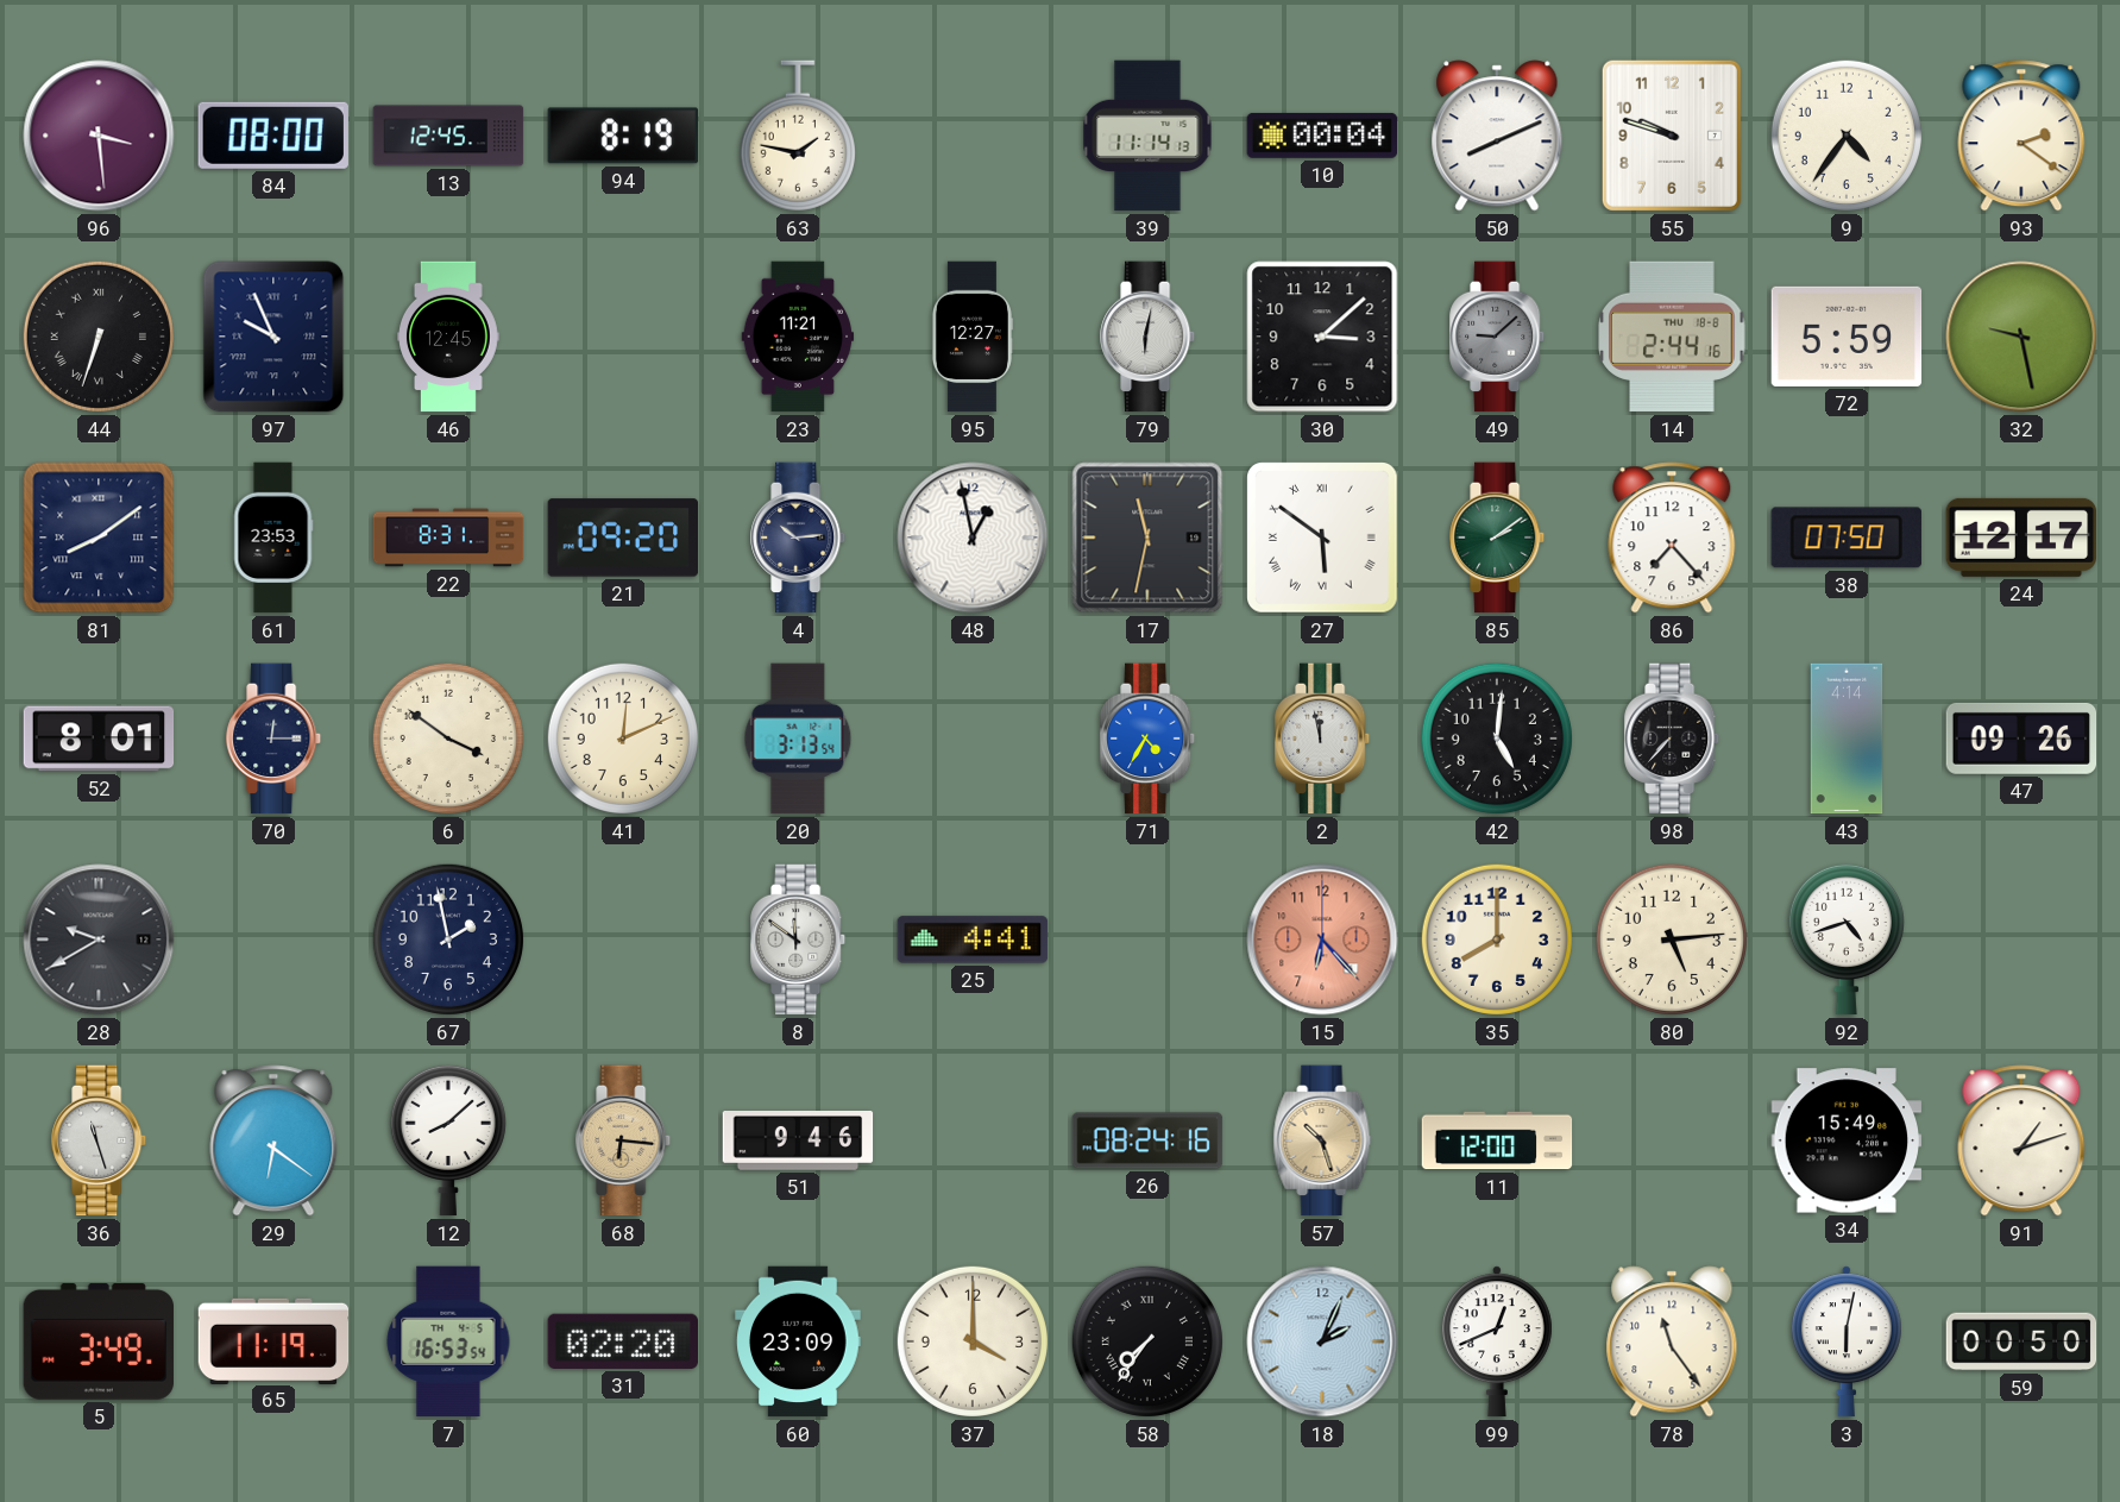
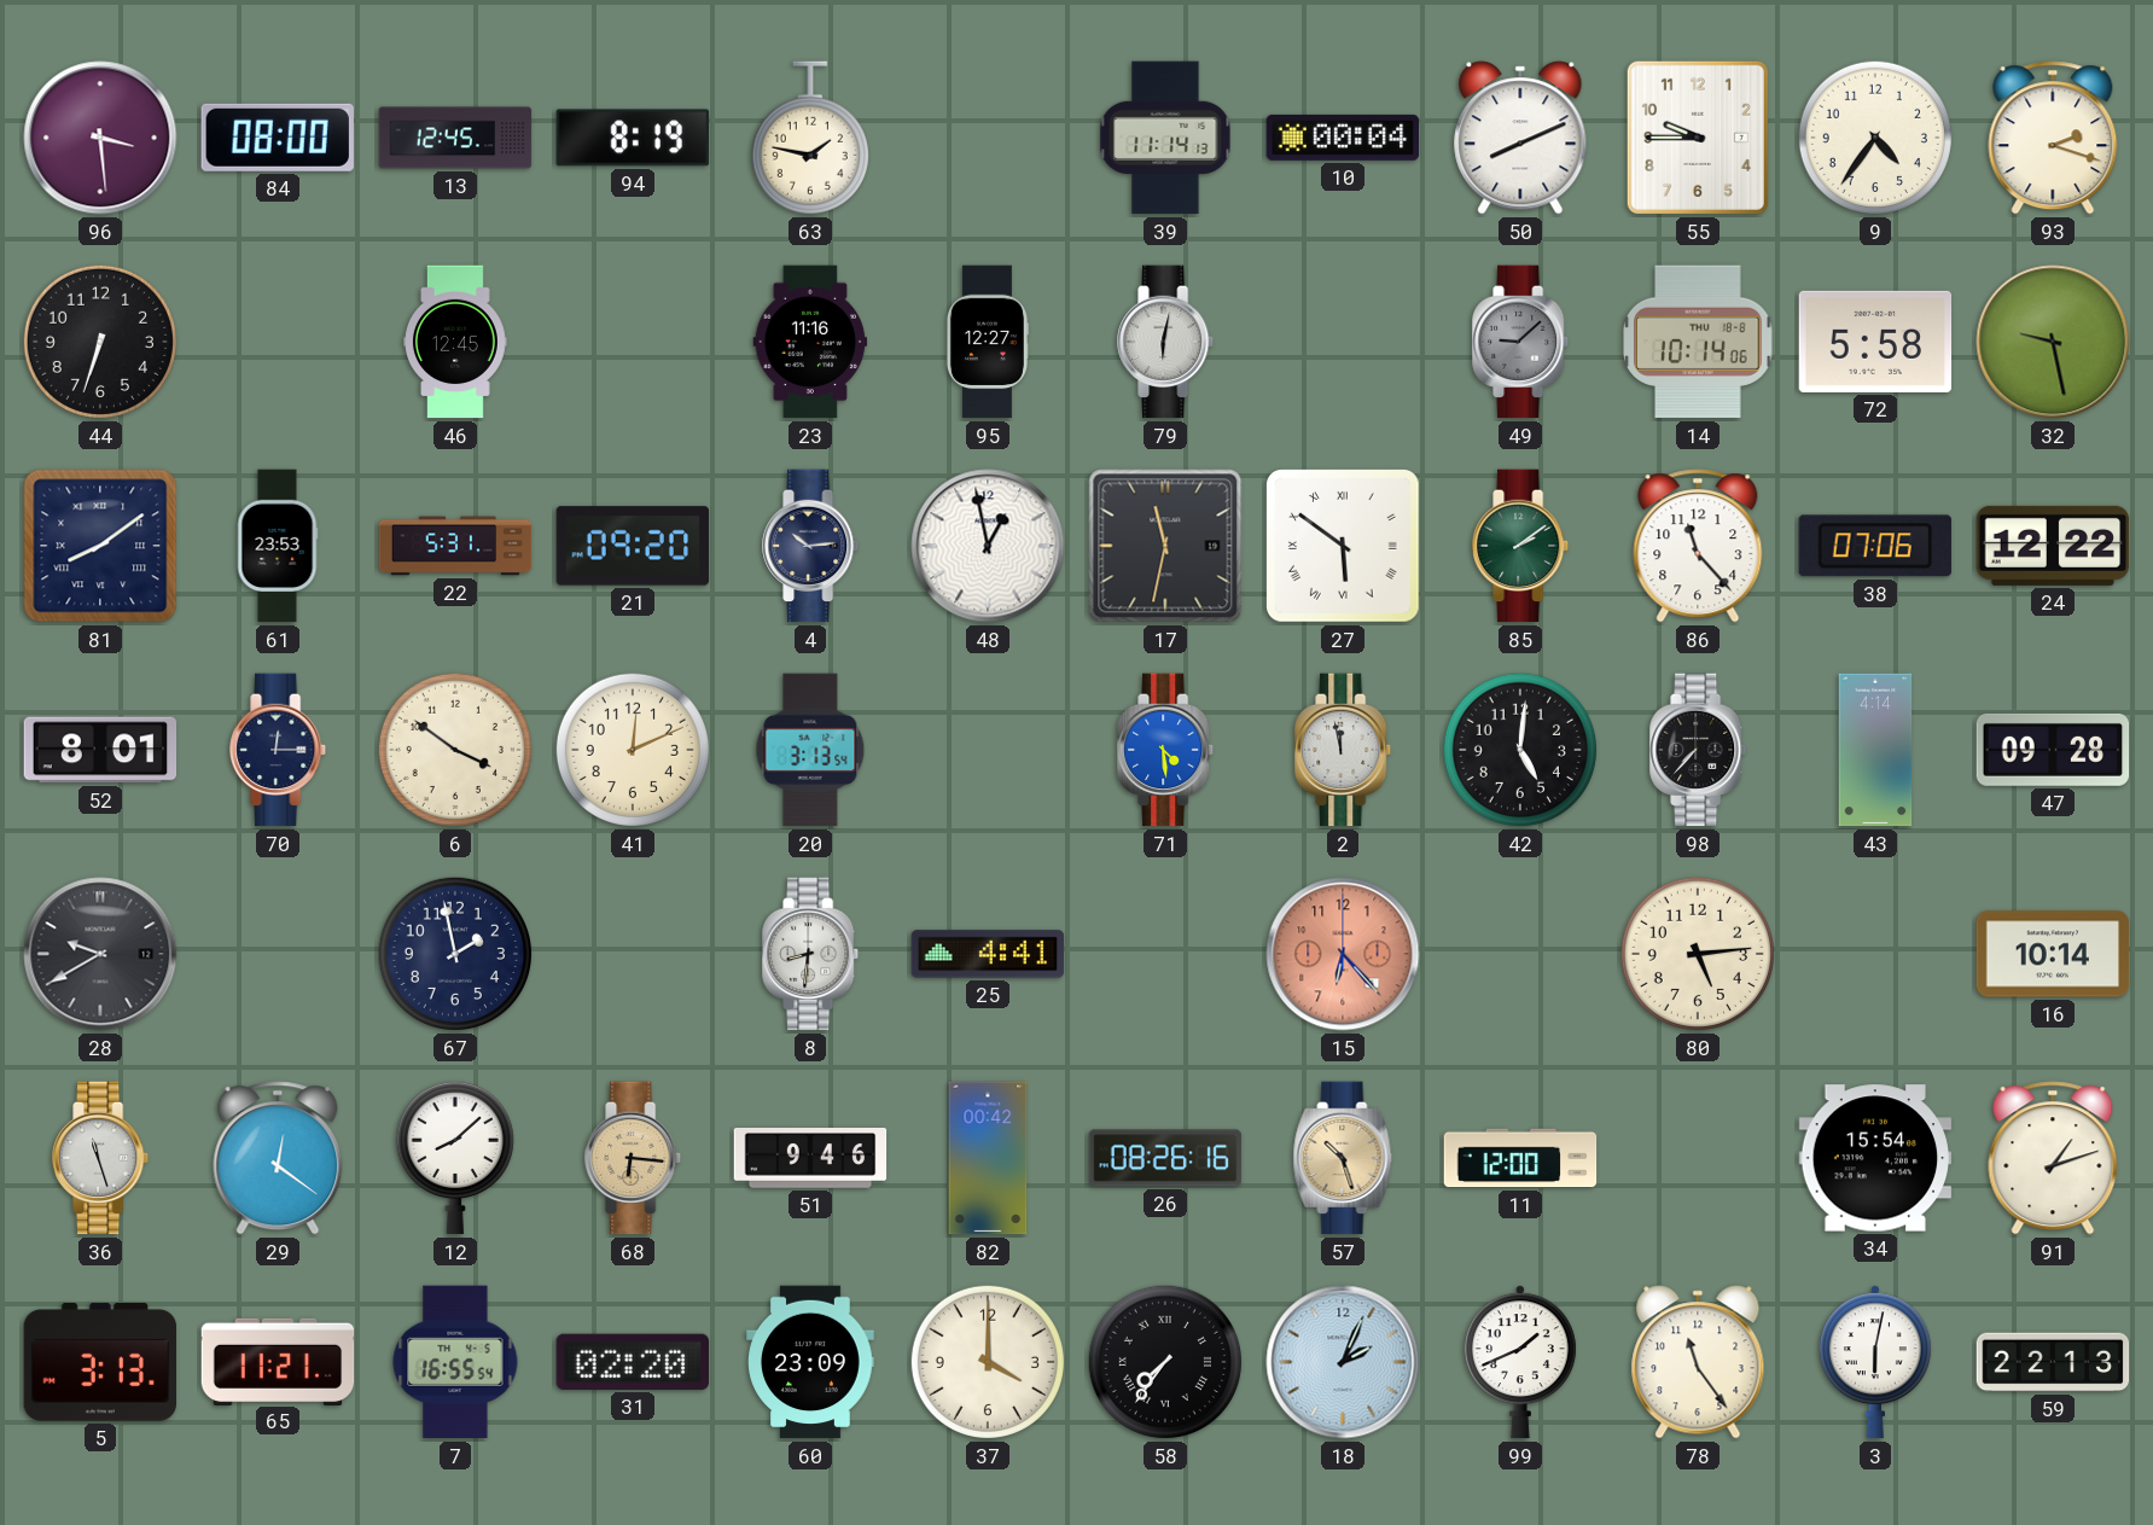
55: 9:48 -> 9:45
93: 2:21 -> 2:18
44 numerals: Roman -> Arabic
97: 9:56 -> none
23: 11:21 -> 11:16
30: 3:08 -> none
14: 2:44 -> 10:14
72: 5:59 -> 5:58
22: 8:31 -> 5:31
86: 7:23 -> 11:23
38: 07:50 -> 07:06
24: 12:17 -> 12:22
71: 4:35 -> 4:29
47: 09:26 -> 09:28
8: 11:51 -> 8:31
35: 8:00 -> none
92: 4:42 -> none
16: none -> 10:14
29: 6:21 -> 12:21
82: none -> 00:42
26: 08:24 -> 08:26
34: 15:49 -> 15:54
5: 3:49 -> 3:13
65: 11:19 -> 11:21
7: 16:53 -> 16:55
99: 12:41 -> 1:41
59: 00:50 -> 22:13
